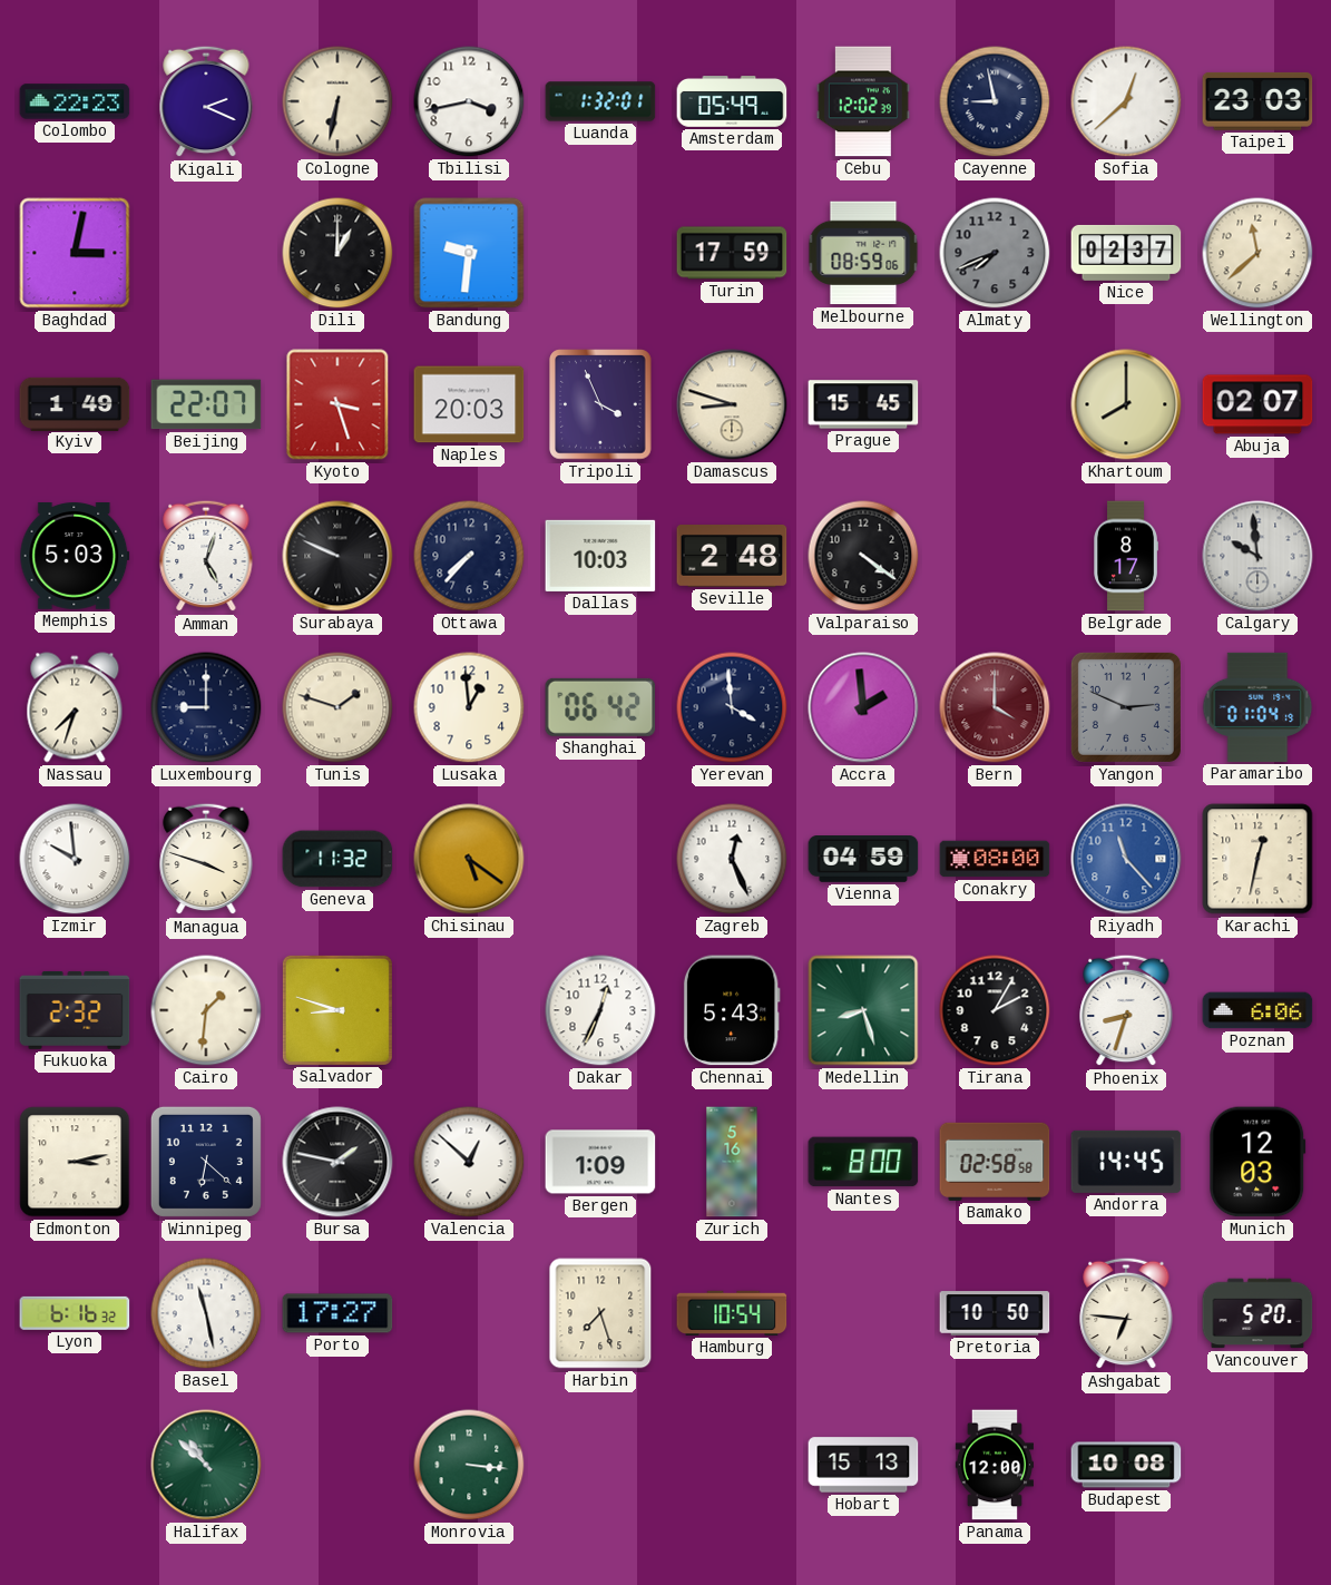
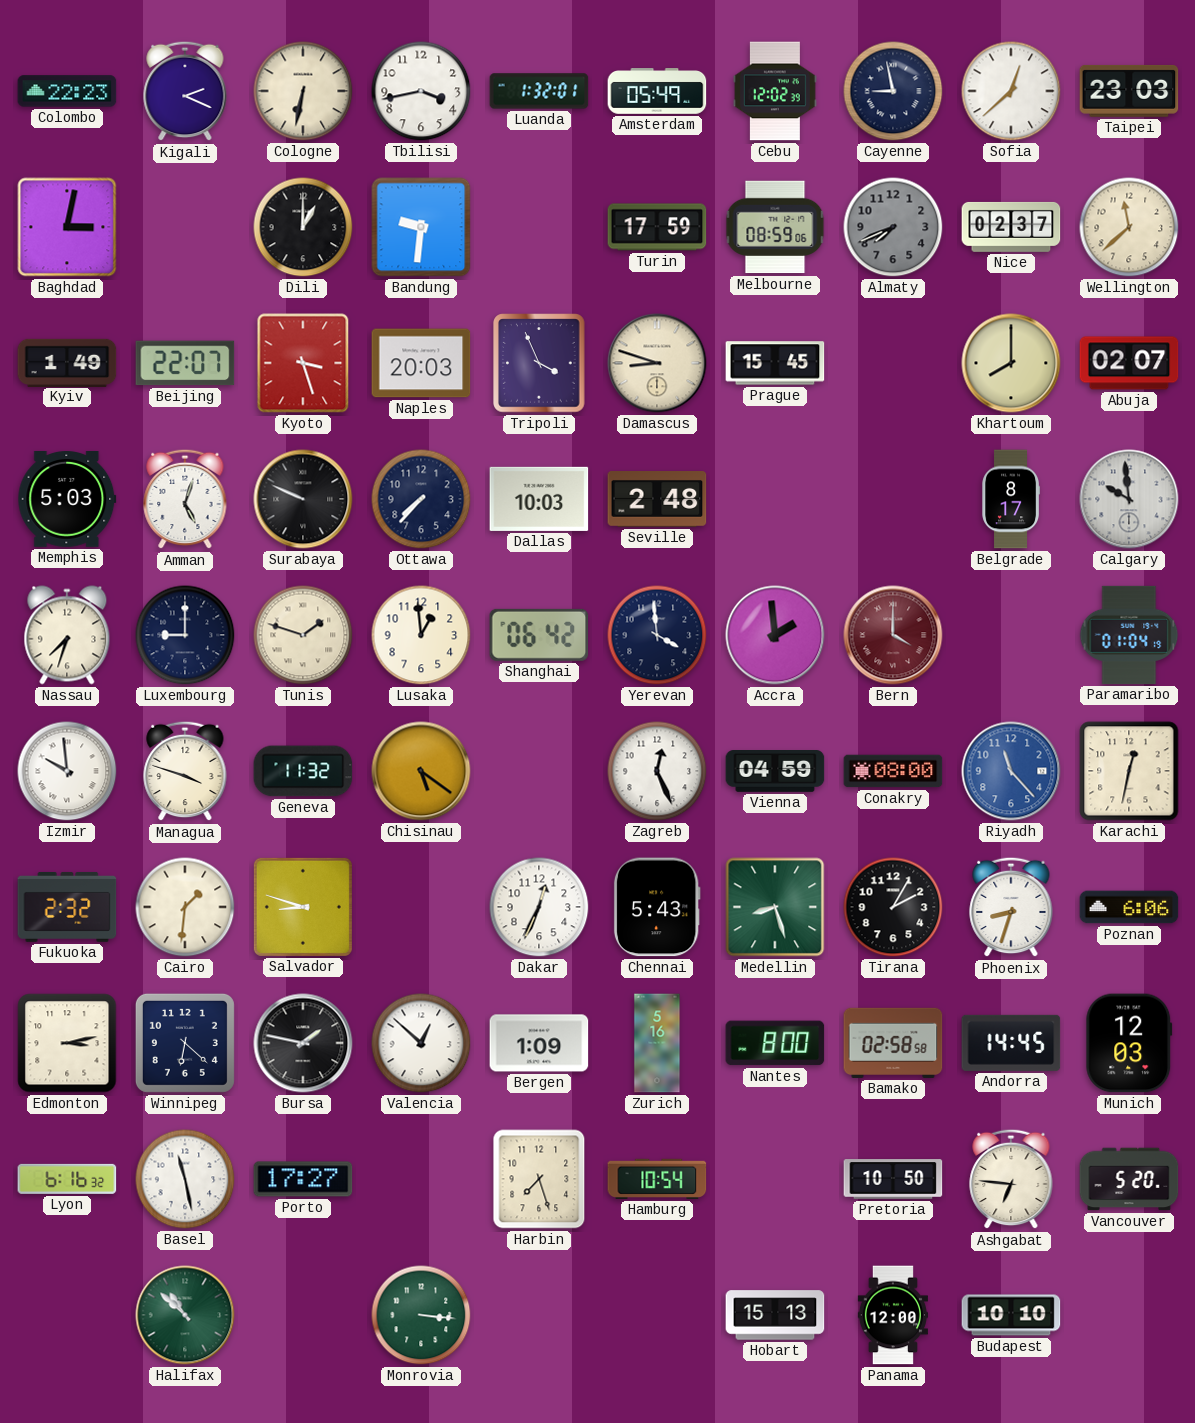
Valparaiso: 4:21 -> none
Yangon: 2:49 -> none
Budapest: 10:08 -> 10:10
